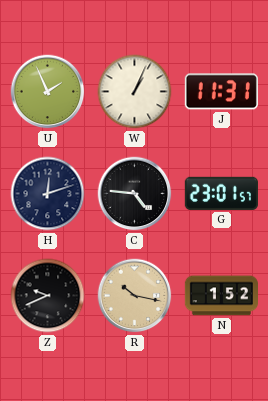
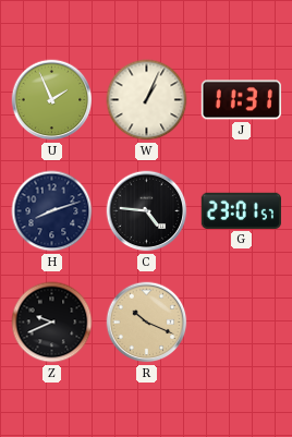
H: 12:12 -> 8:12
R: 10:17 -> 10:19
N: 1:52 -> none
